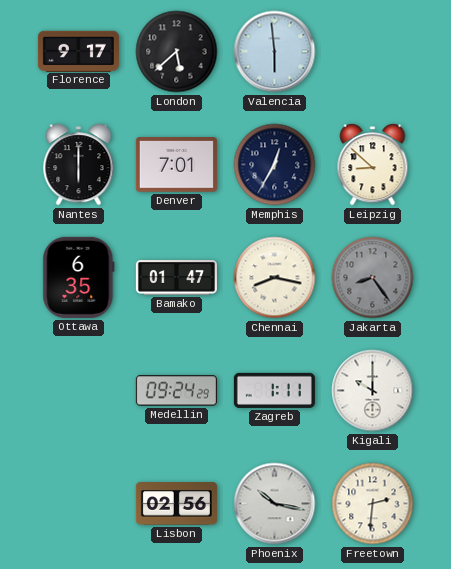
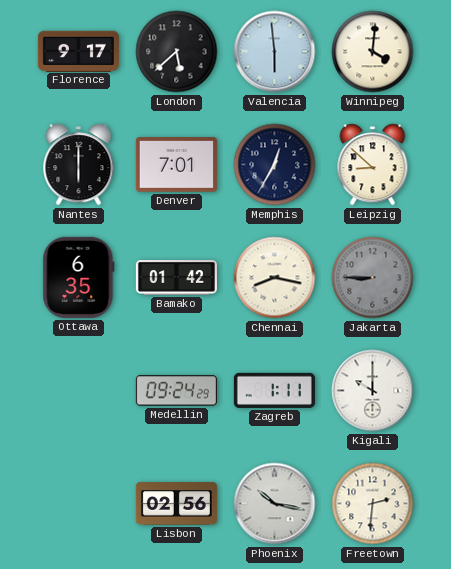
Winnipeg: none -> 4:01
Bamako: 01:47 -> 01:42
Jakarta: 8:24 -> 8:45
